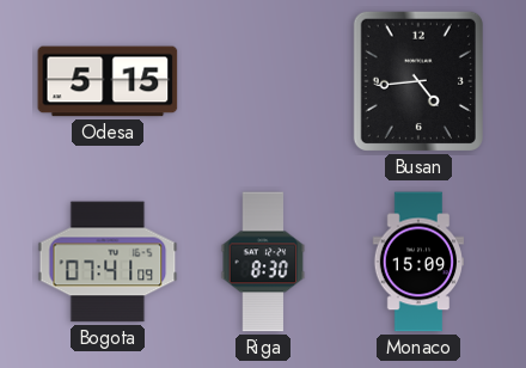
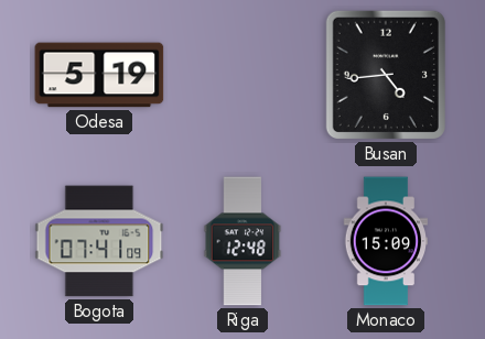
Odesa: 5:15 -> 5:19
Riga: 8:30 -> 12:48
